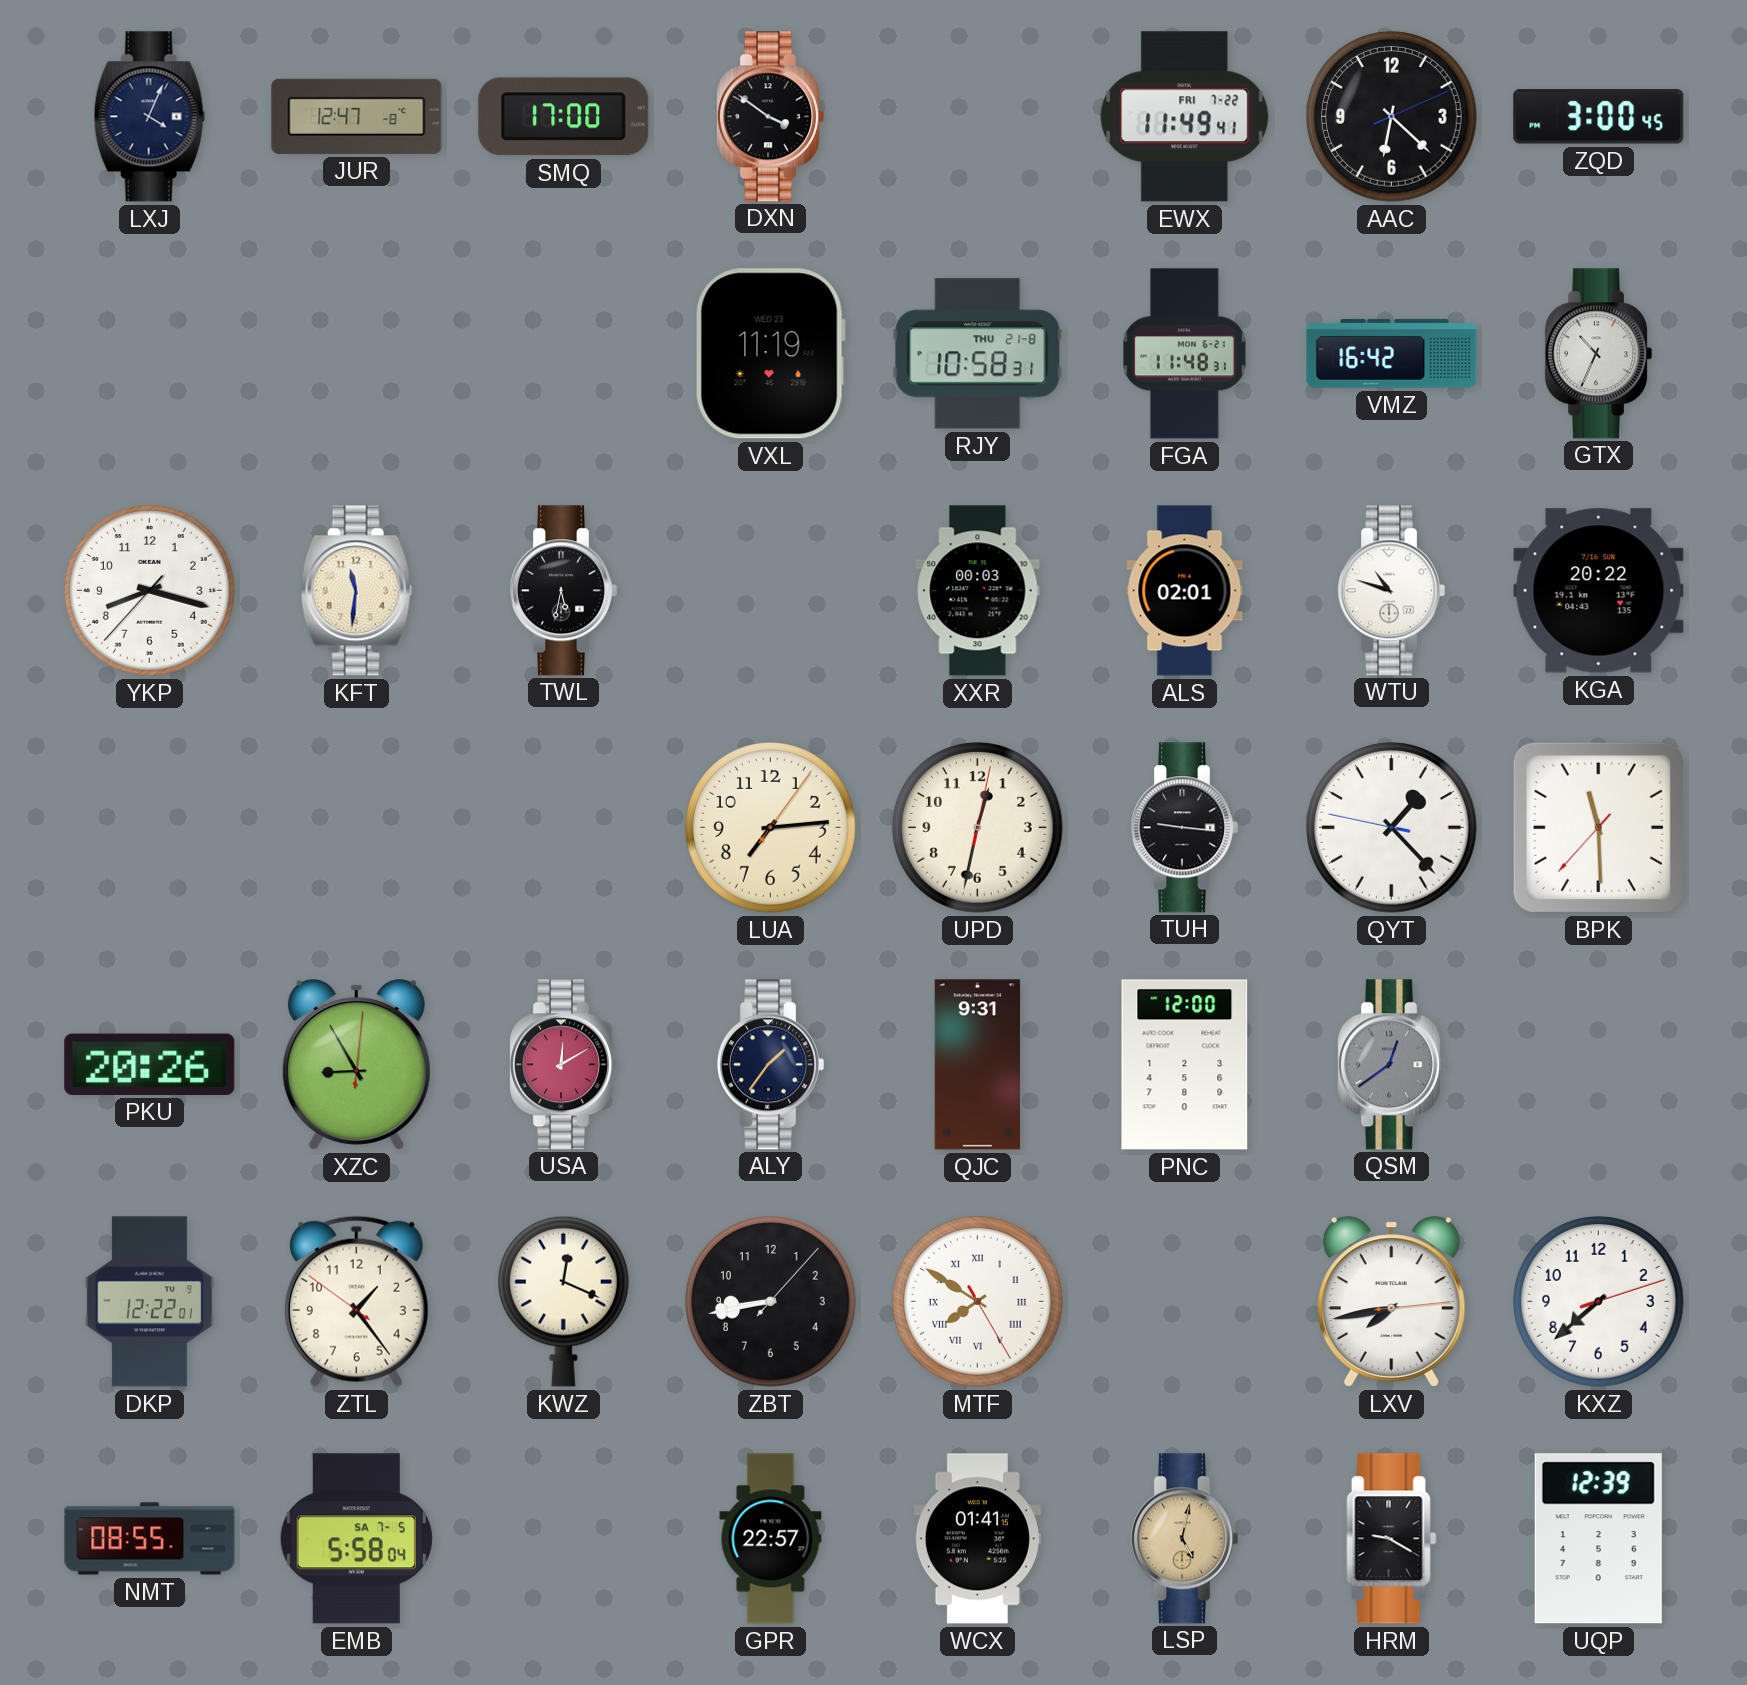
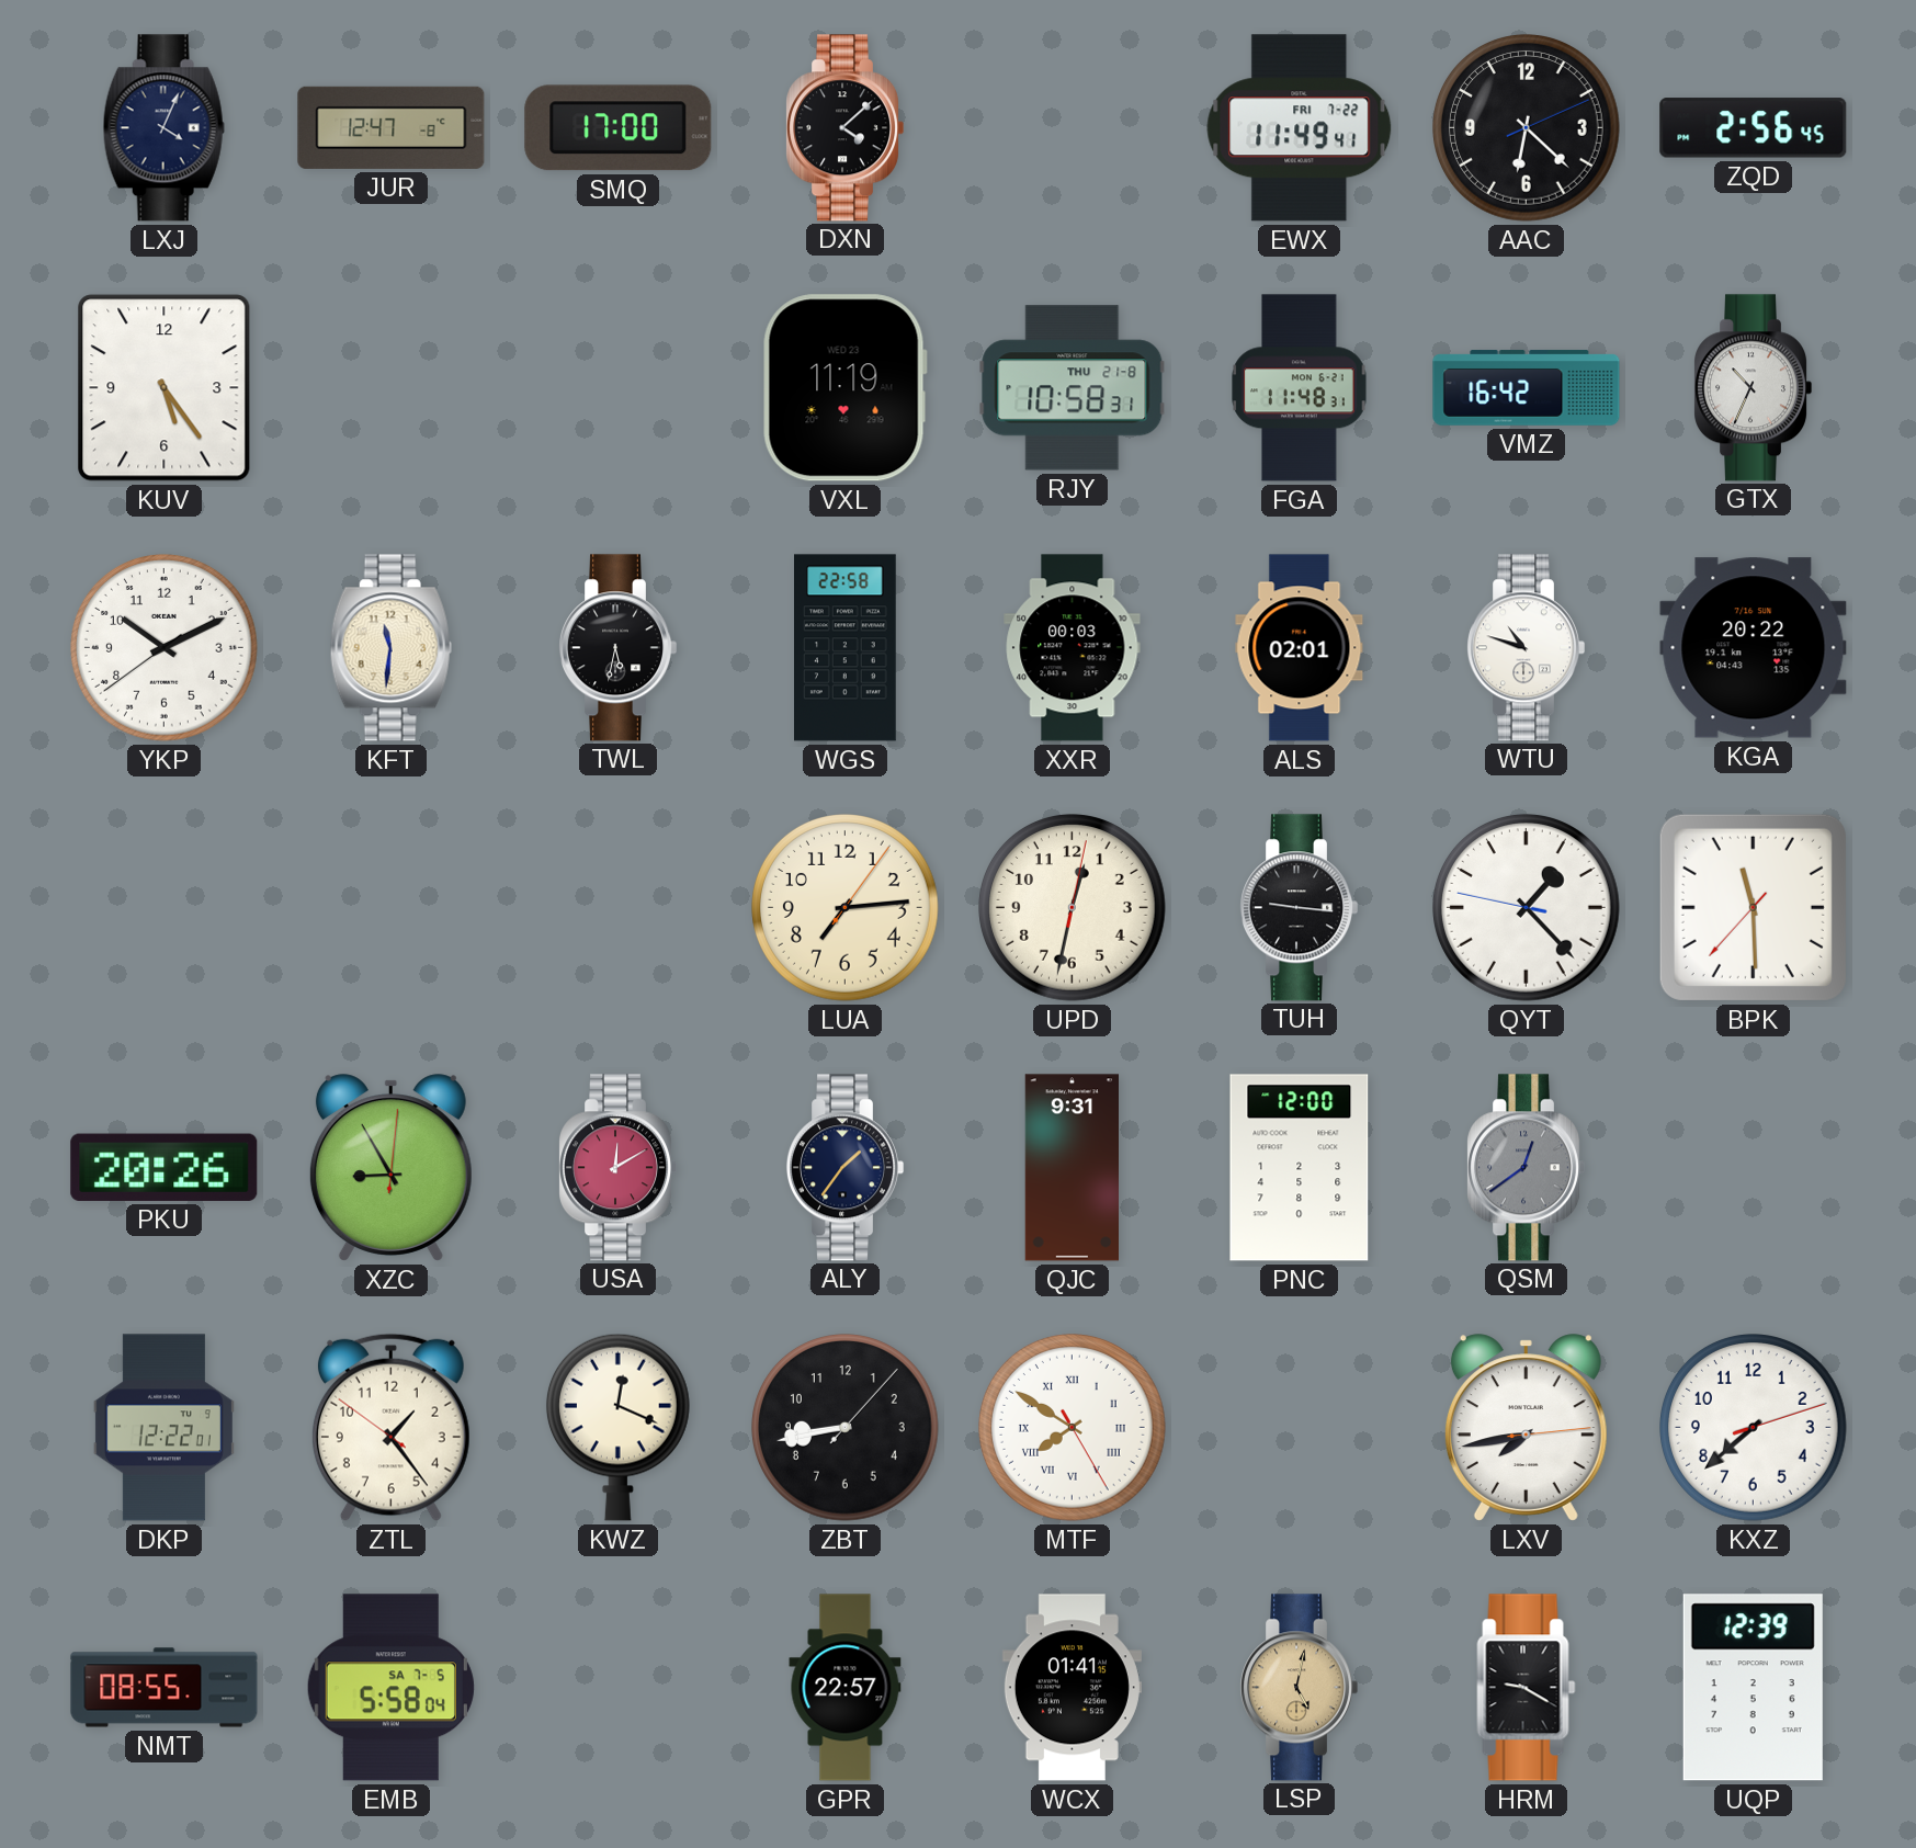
DXN: 3:51 -> 4:08
ZQD: 3:00 -> 2:56
KUV: none -> 5:24
YKP: 8:17 -> 10:10
WGS: none -> 22:58
